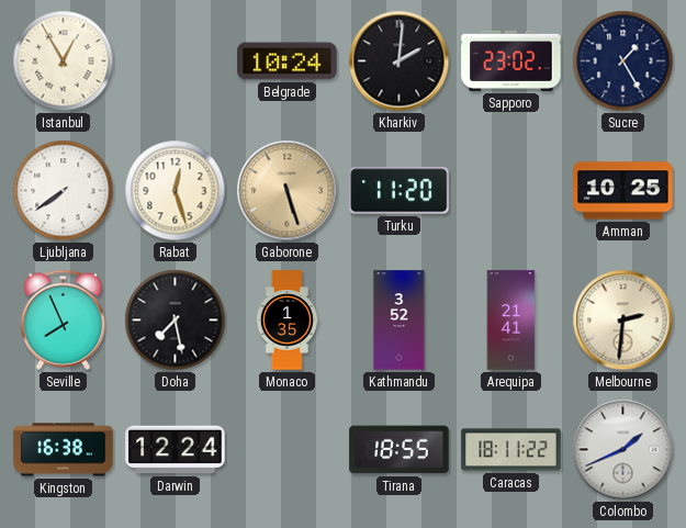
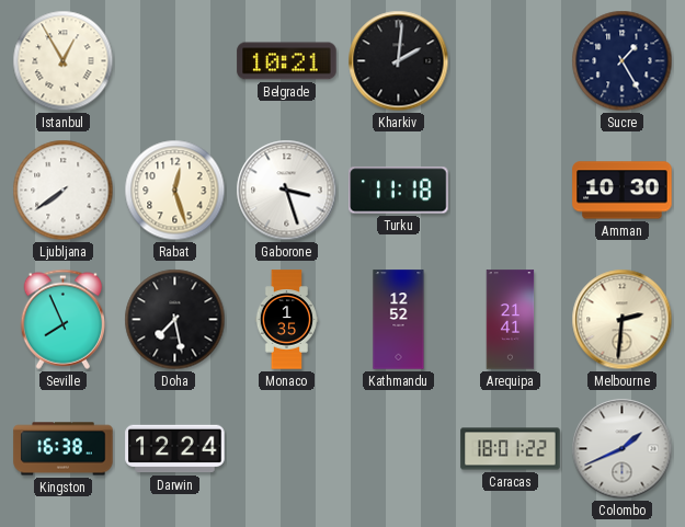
Belgrade: 10:24 -> 10:21
Sapporo: 23:02 -> none
Gaborone: 5:27 -> 3:27
Gaborone dial: champagne -> white
Turku: 11:20 -> 11:18
Amman: 10:25 -> 10:30
Kathmandu: 3:52 -> 12:52
Tirana: 18:55 -> none
Caracas: 18:11 -> 18:01
